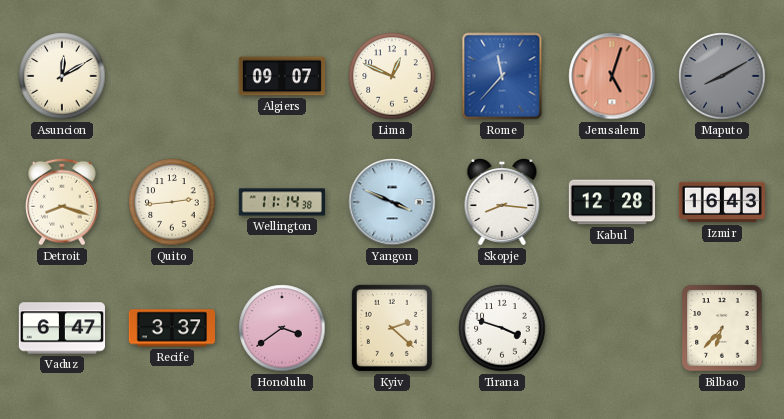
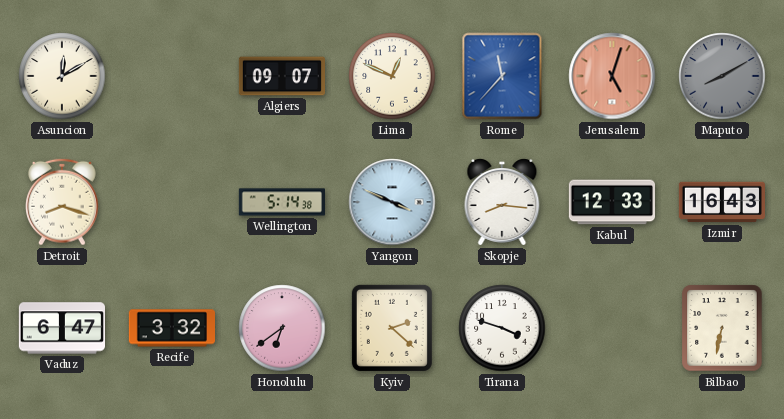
Quito: 2:44 -> none
Wellington: 11:14 -> 5:14
Kabul: 12:28 -> 12:33
Recife: 3:37 -> 3:32
Honolulu: 3:39 -> 6:39
Bilbao: 6:37 -> 6:32
